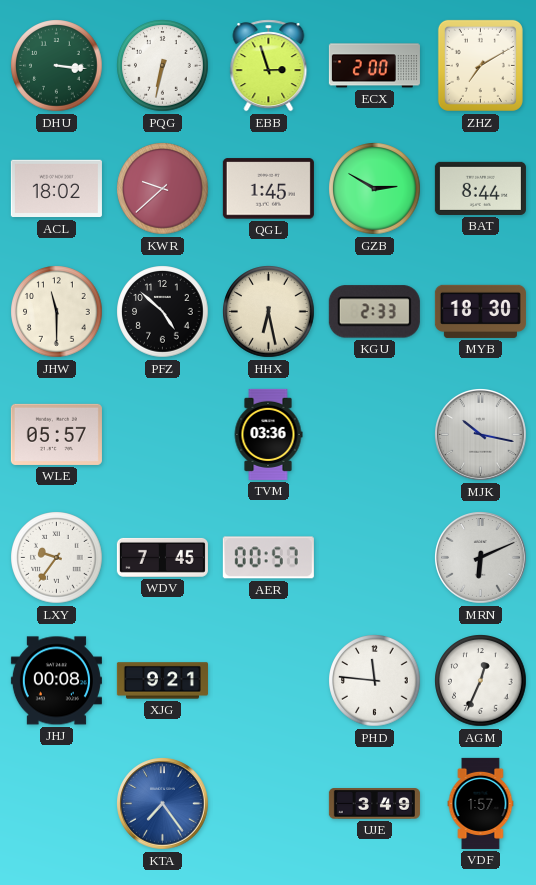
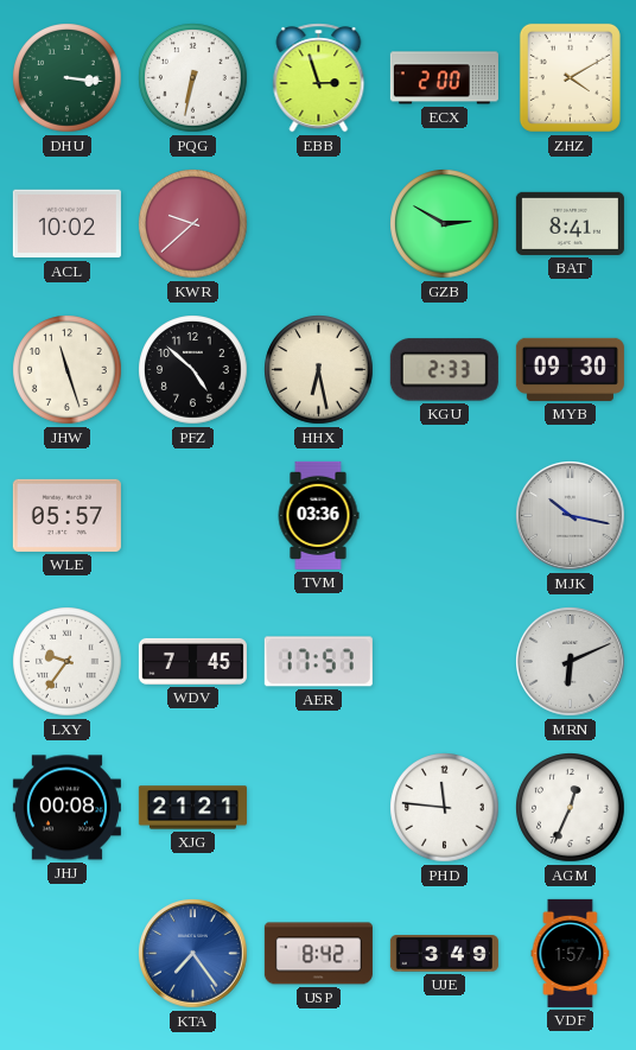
ZHZ: 7:10 -> 4:10
ACL: 18:02 -> 10:02
QGL: 1:45 -> none
BAT: 8:44 -> 8:41
JHW: 11:30 -> 11:27
MYB: 18:30 -> 09:30
AER: 00:57 -> 17:57
XJG: 9:21 -> 21:21
USP: none -> 8:42
